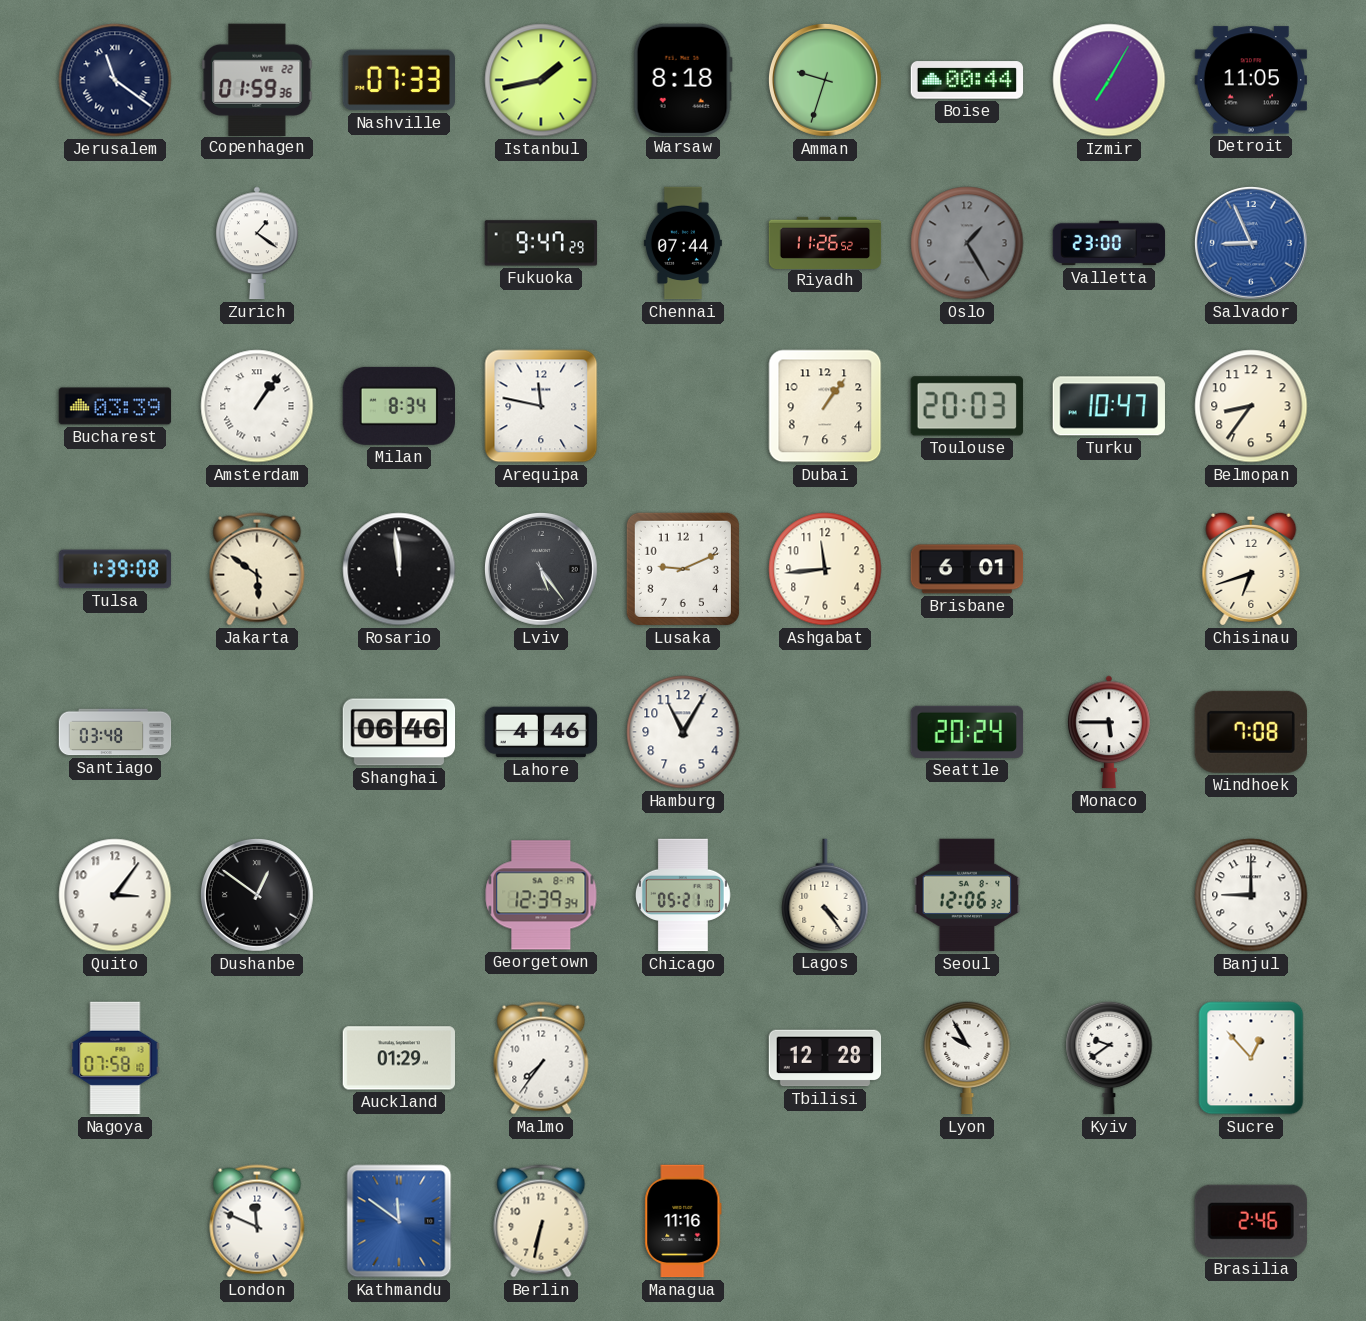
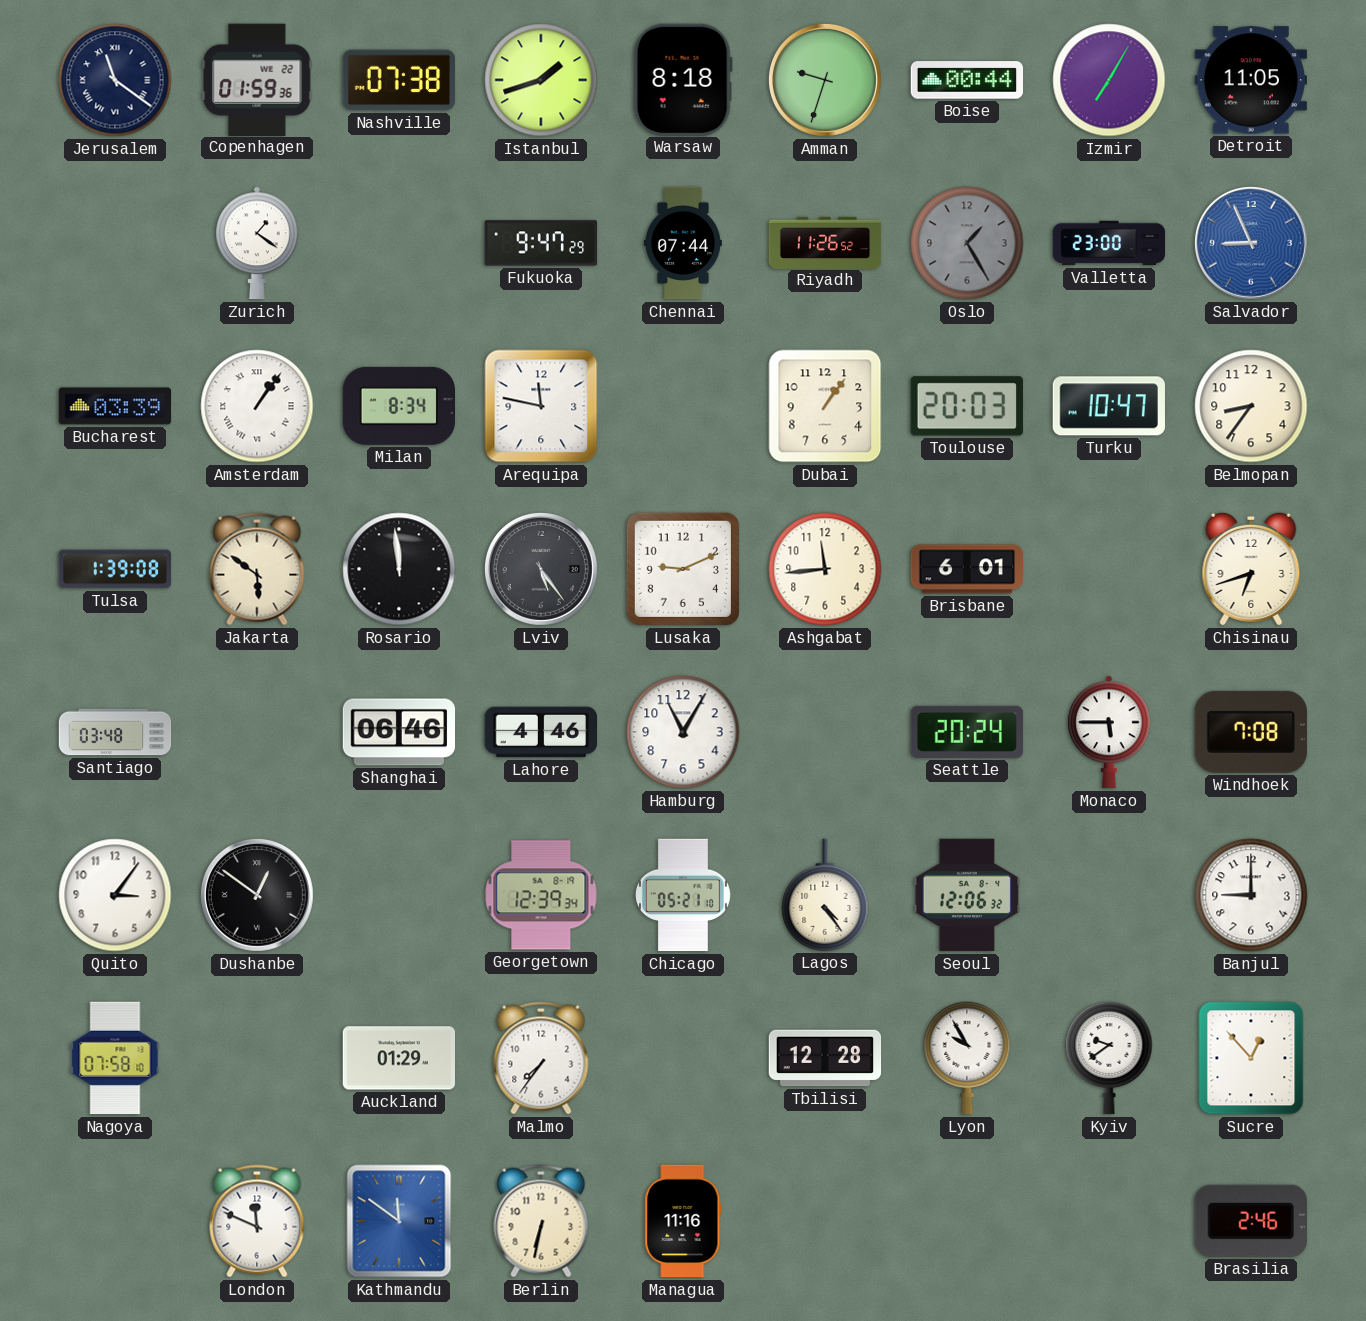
Nashville: 07:33 -> 07:38
Istanbul: 1:43 -> 1:42
